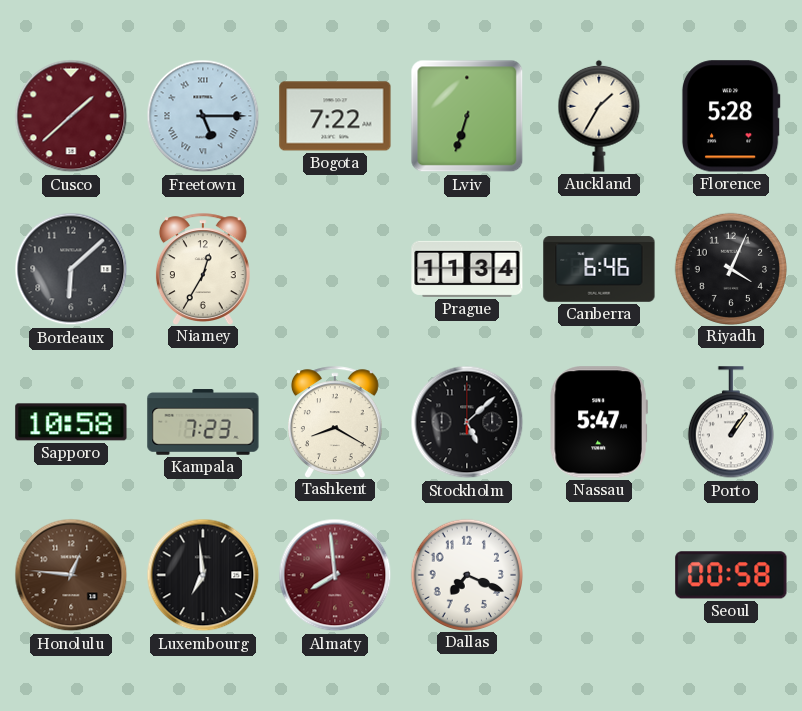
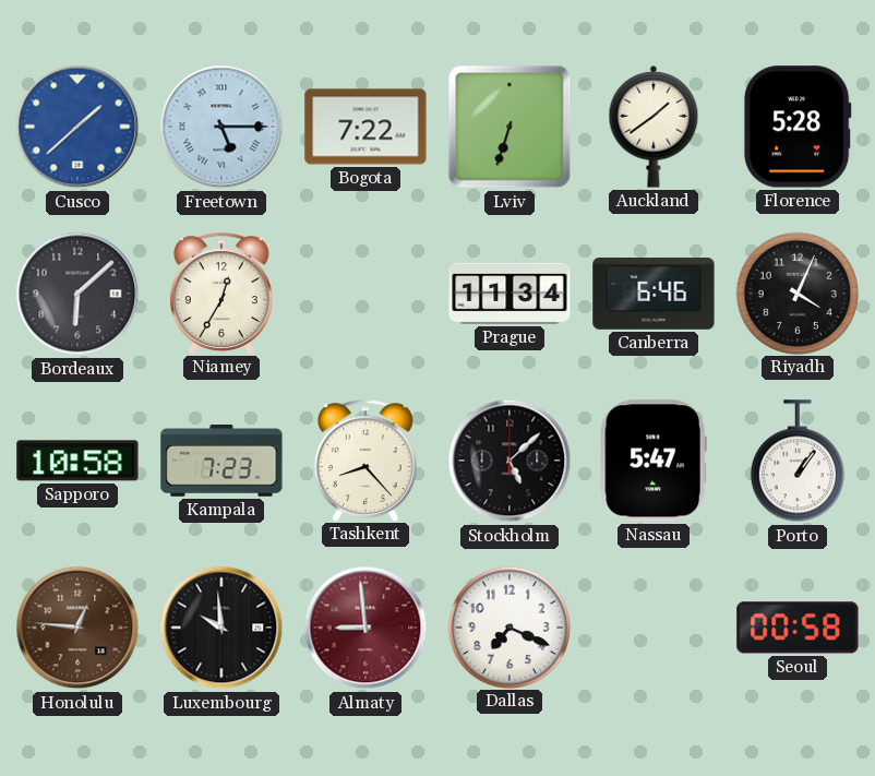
Cusco dial: burgundy -> blue
Auckland: 1:35 -> 1:39
Tashkent: 8:20 -> 8:23
Luxembourg: 6:59 -> 9:59
Almaty: 7:59 -> 8:59
